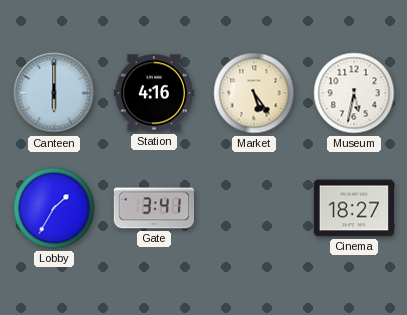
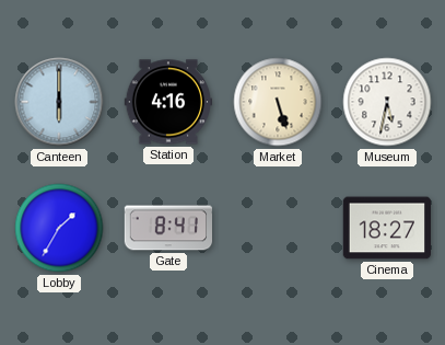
Market: 5:24 -> 5:27
Gate: 3:41 -> 8:41
